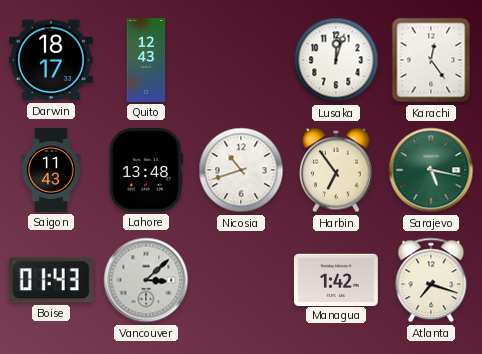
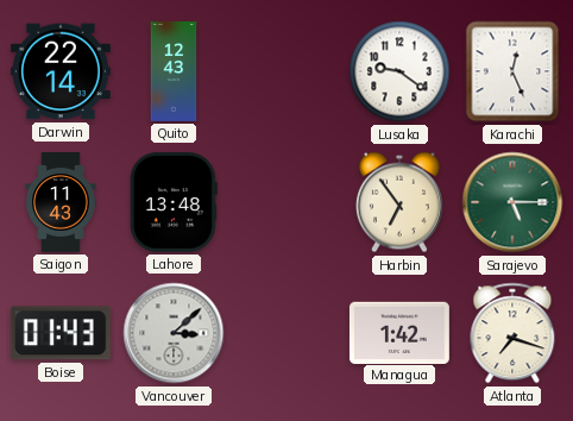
Darwin: 18:17 -> 22:14
Lusaka: 12:03 -> 9:21
Karachi: 12:24 -> 12:26
Nicosia: 10:42 -> none
Sarajevo: 5:17 -> 5:15
